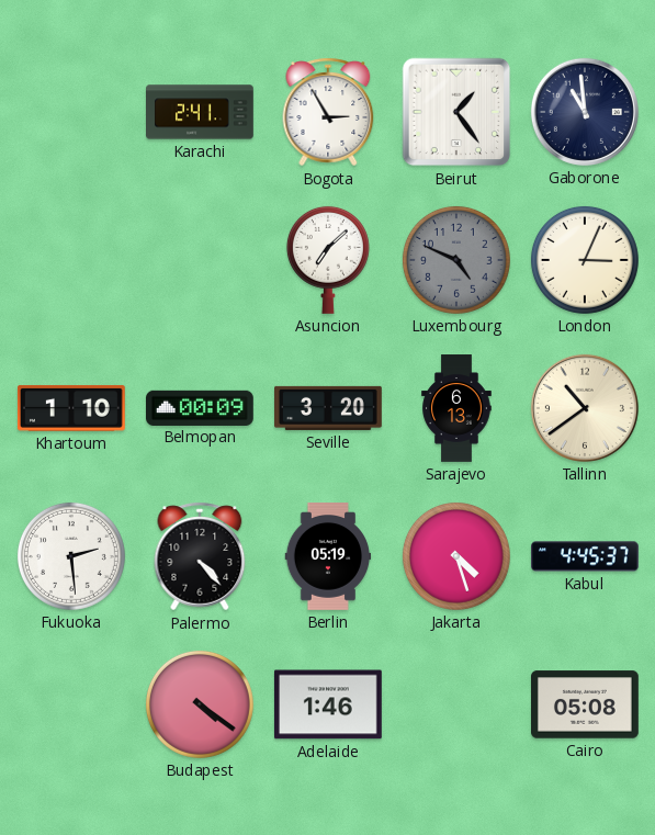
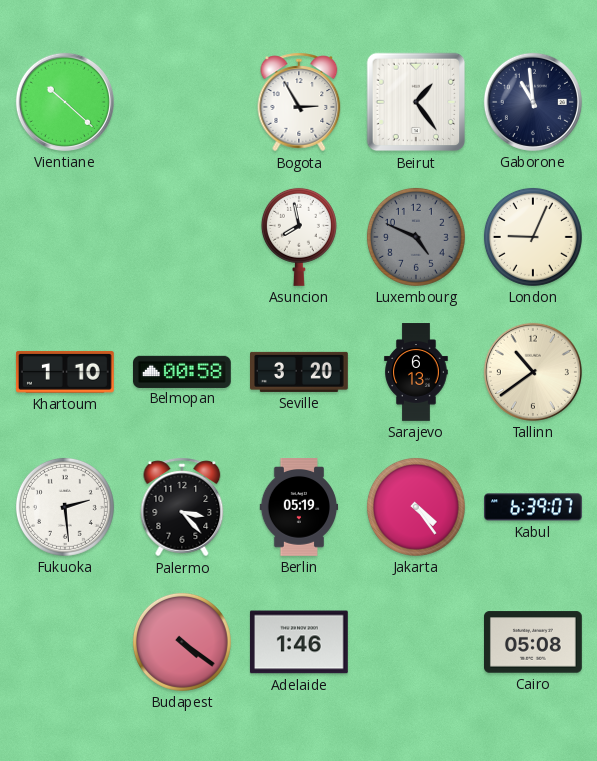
Vientiane: none -> 10:22
Karachi: 2:41 -> none
Asuncion: 7:08 -> 7:58
London: 3:04 -> 9:04
Belmopan: 00:09 -> 00:58
Palermo: 4:23 -> 3:23
Jakarta: 4:27 -> 4:24
Kabul: 4:45 -> 6:39
